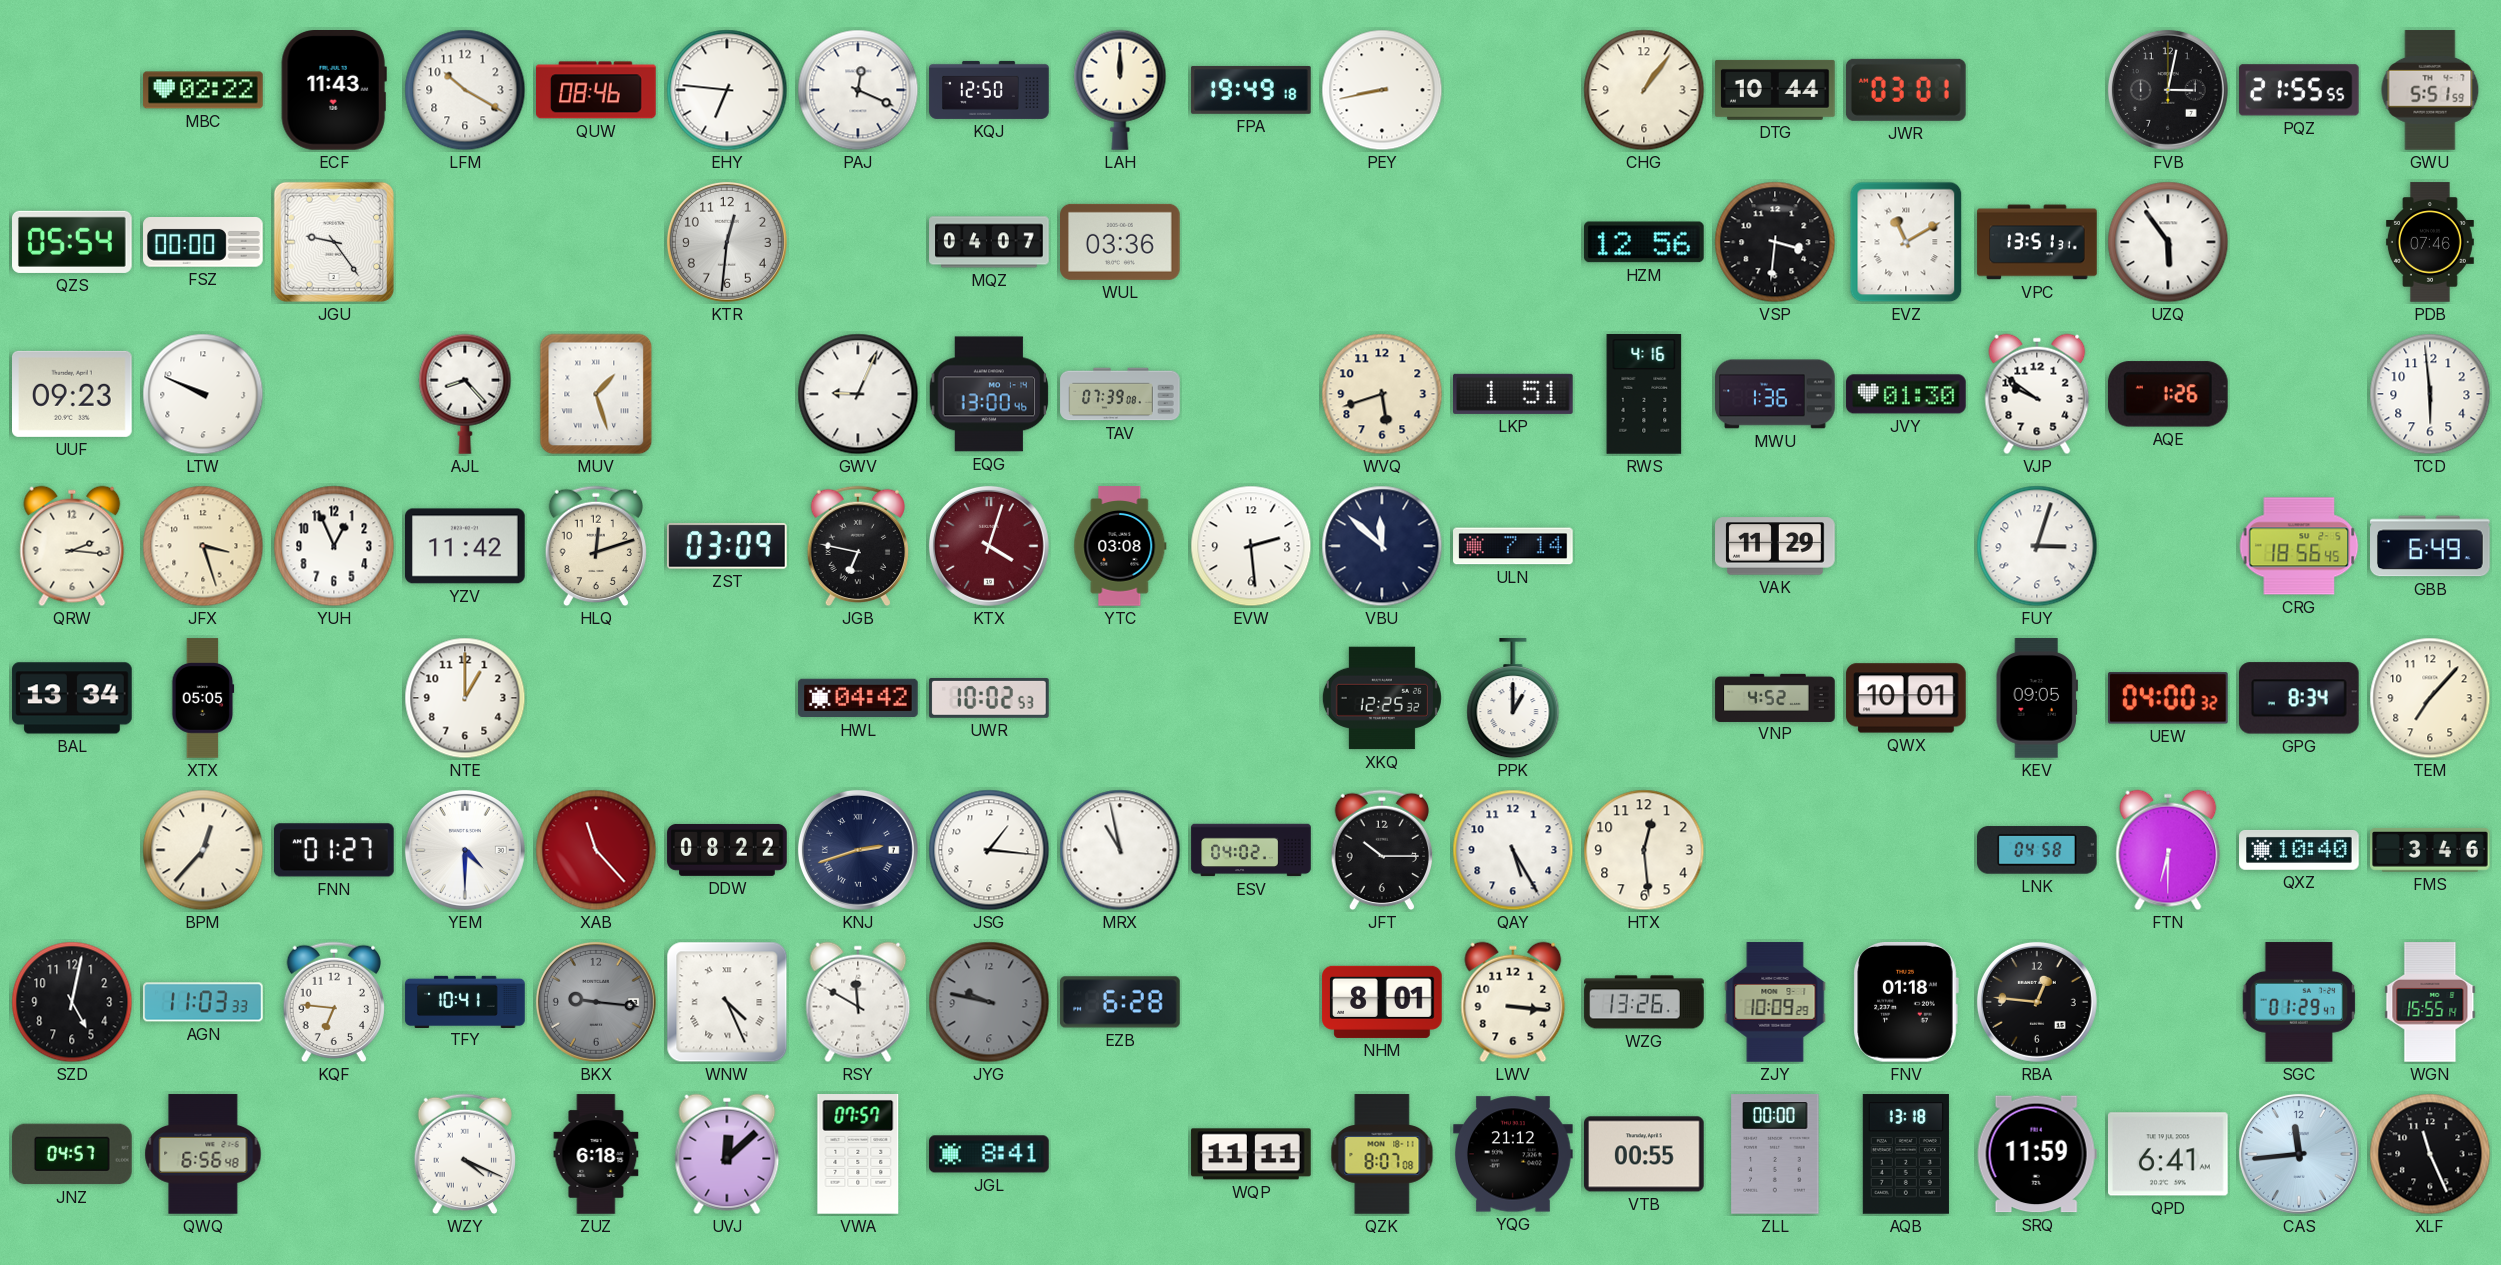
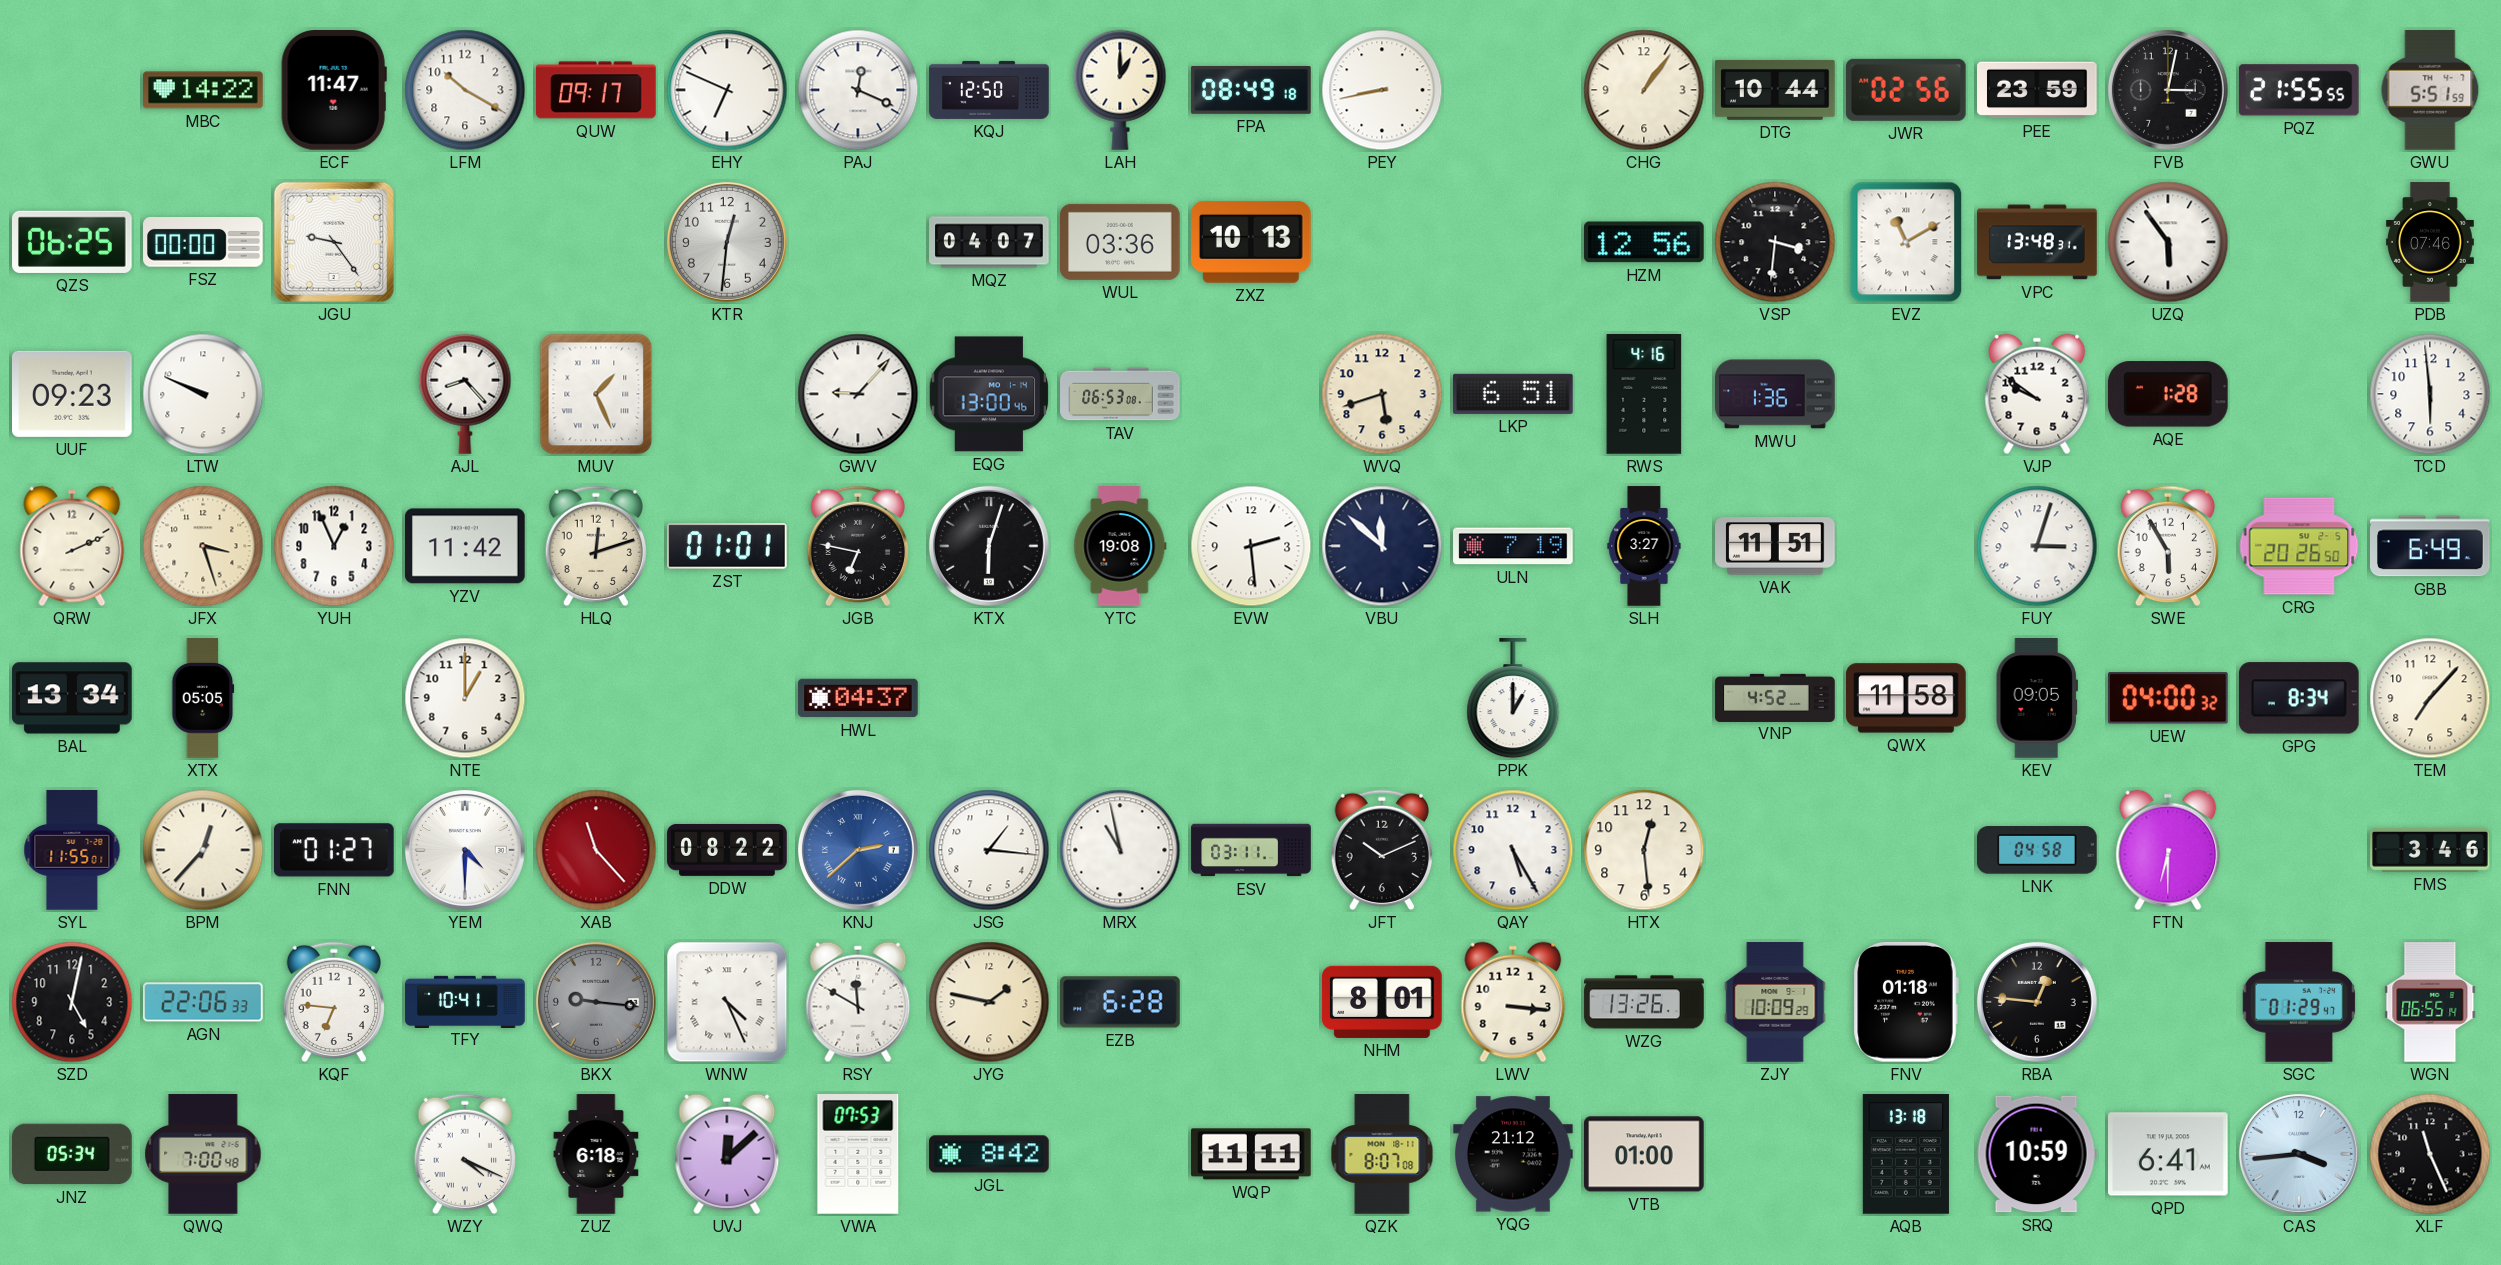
MBC: 02:22 -> 14:22
ECF: 11:43 -> 11:47
QUW: 08:46 -> 09:17
EHY: 6:46 -> 6:49
LAH: 12:00 -> 1:00
FPA: 19:49 -> 08:49
JWR: 03:01 -> 02:56
PEE: none -> 23:59
QZS: 05:54 -> 06:25
ZXZ: none -> 10:13
VPC: 13:51 -> 13:48
MUV: 1:27 -> 1:26
GWV: 9:04 -> 9:07
TAV: 07:39 -> 06:53
LKP: 1:51 -> 6:51
JVY: 01:30 -> none
AQE: 1:26 -> 1:28
QRW: 2:16 -> 2:11
ZST: 03:09 -> 01:01
KTX: 4:03 -> 6:03
KTX dial: burgundy -> black
YTC: 03:08 -> 19:08
ULN: 7:14 -> 7:19
SLH: none -> 3:27
VAK: 11:29 -> 11:51
SWE: none -> 5:55
CRG: 18:56 -> 20:26
HWL: 04:42 -> 04:37
UWR: 10:02 -> none
XKQ: 12:25 -> none
QWX: 10:01 -> 11:58
SYL: none -> 11:55
KNJ: 2:42 -> 2:38
KNJ dial: navy -> blue
ESV: 04:02 -> 03:11
JFT: 10:15 -> 10:11
QXZ: 10:40 -> none
AGN: 11:03 -> 22:06
JYG: 9:47 -> 1:47
JYG dial: grey -> cream
WGN: 15:55 -> 06:55
JNZ: 04:57 -> 05:34
QWQ: 6:56 -> 7:00
VWA: 07:57 -> 07:53
JGL: 8:41 -> 8:42
VTB: 00:55 -> 01:00
ZLL: 00:00 -> none
SRQ: 11:59 -> 10:59
CAS: 11:44 -> 3:44
